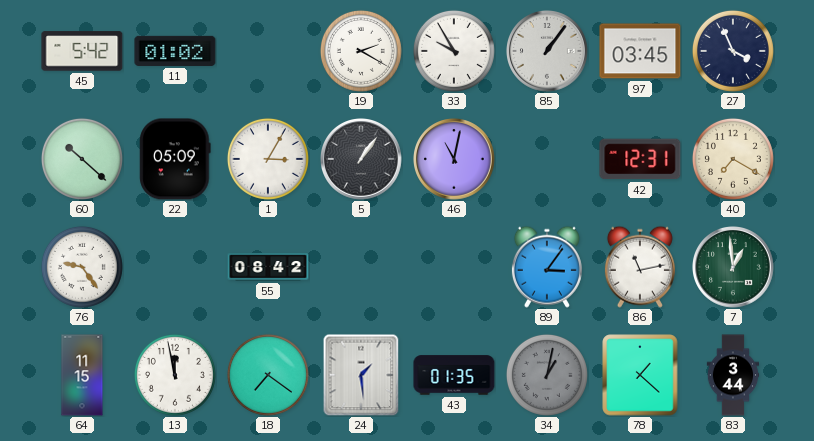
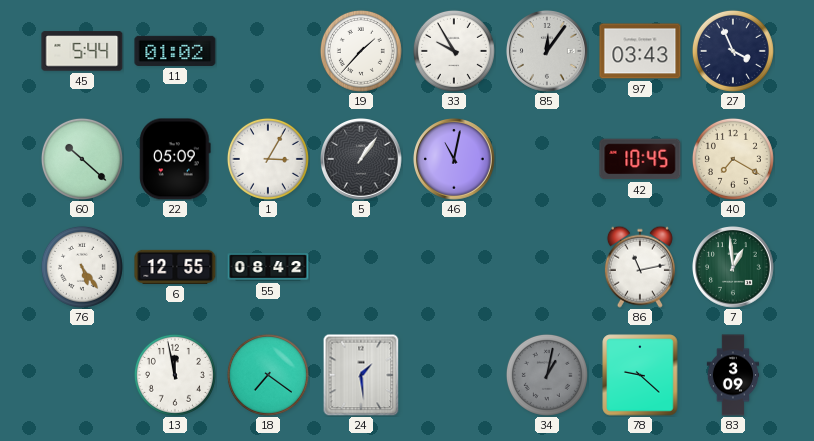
45: 5:42 -> 5:44
19: 2:20 -> 1:37
85: 1:06 -> 12:06
97: 03:45 -> 03:43
42: 12:31 -> 10:45
76: 9:24 -> 5:24
6: none -> 12:55
89: 3:06 -> none
64: 11:15 -> none
43: 01:35 -> none
78: 1:22 -> 9:22
83: 3:44 -> 3:09
